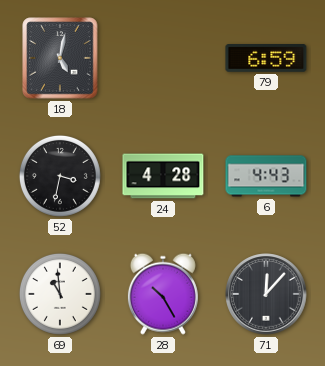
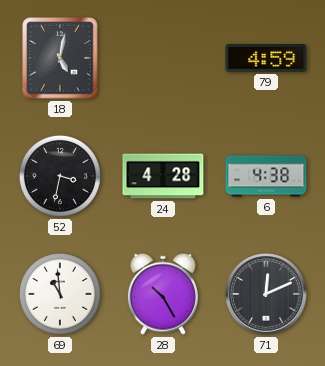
79: 6:59 -> 4:59
6: 4:43 -> 4:38
71: 12:07 -> 12:11
